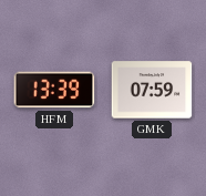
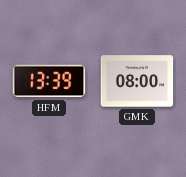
GMK: 07:59 -> 08:00
